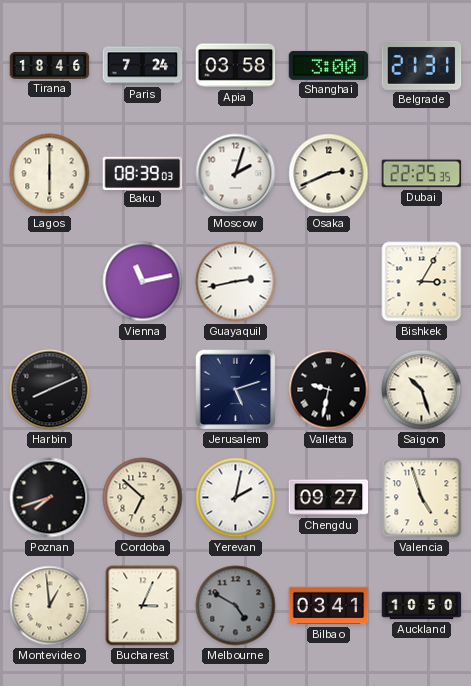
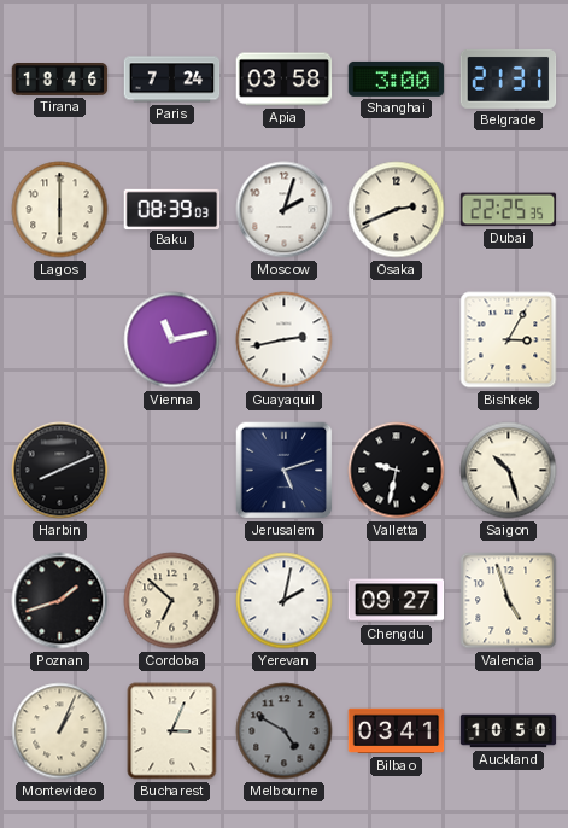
Poznan: 7:42 -> 1:42
Montevideo: 12:59 -> 1:04
